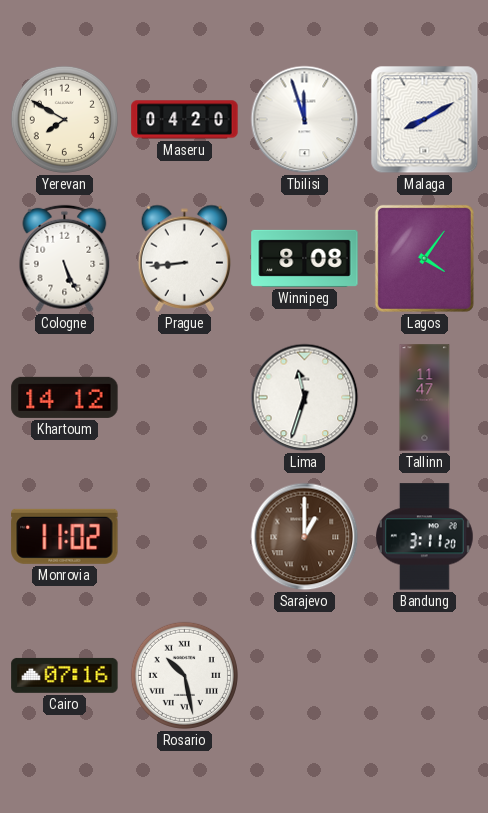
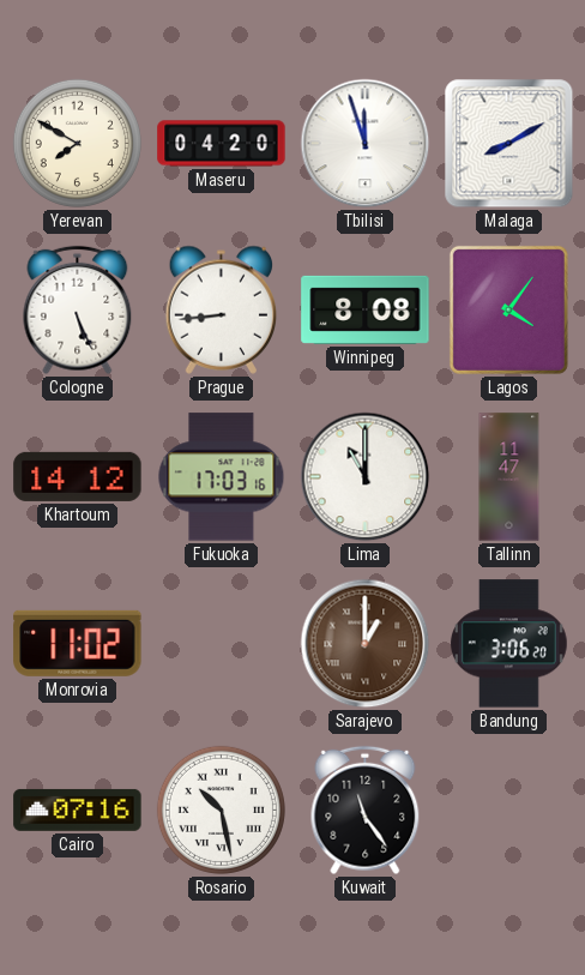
Fukuoka: none -> 17:03
Lima: 11:33 -> 11:00
Bandung: 3:11 -> 3:06
Kuwait: none -> 11:24
